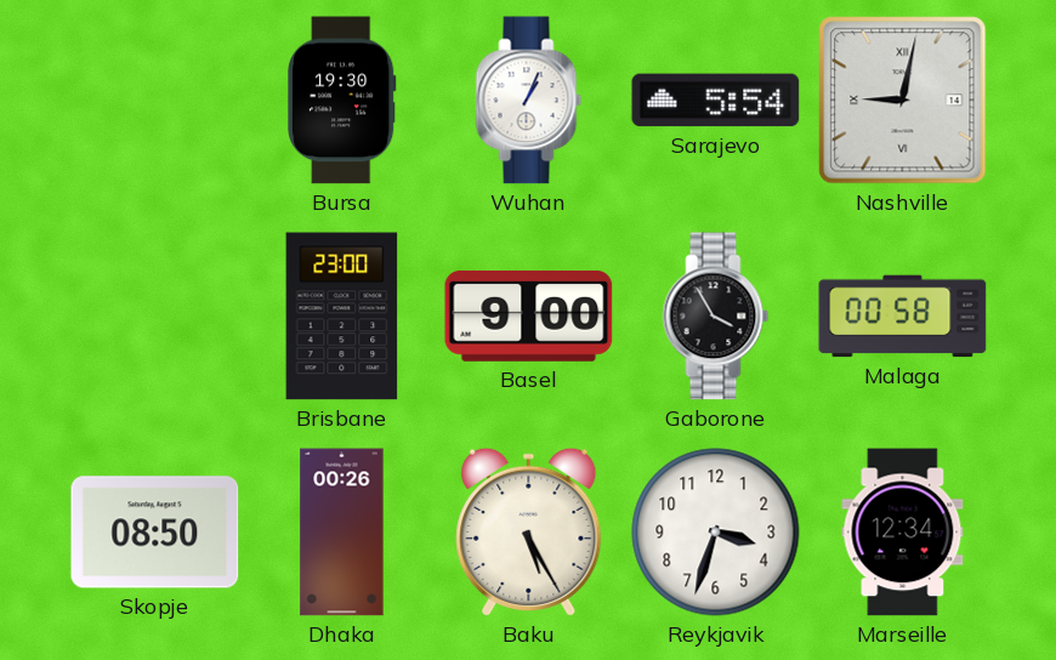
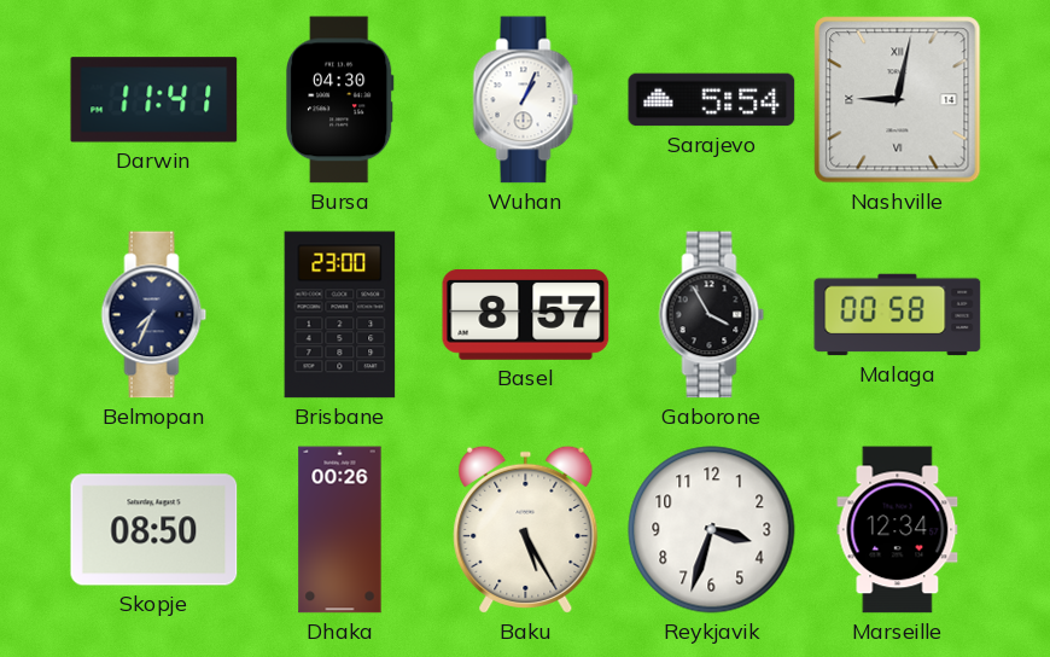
Darwin: none -> 11:41
Bursa: 19:30 -> 04:30
Belmopan: none -> 7:34
Basel: 9:00 -> 8:57
